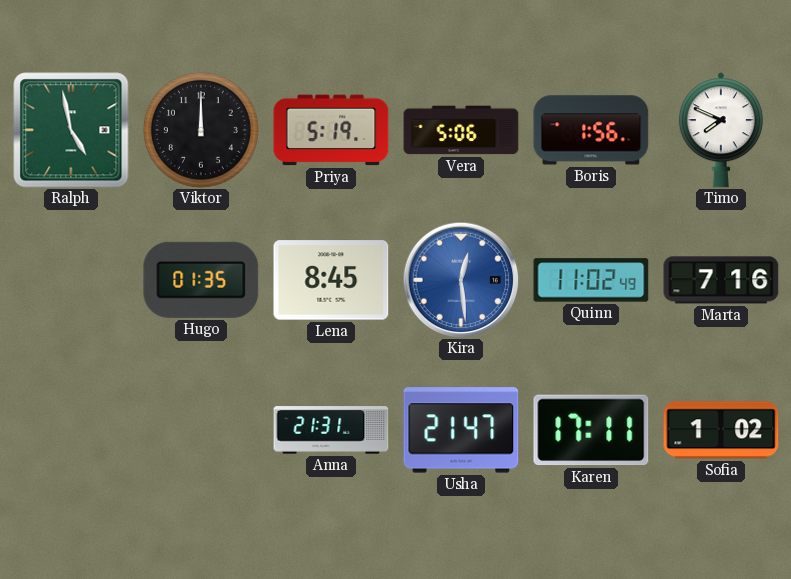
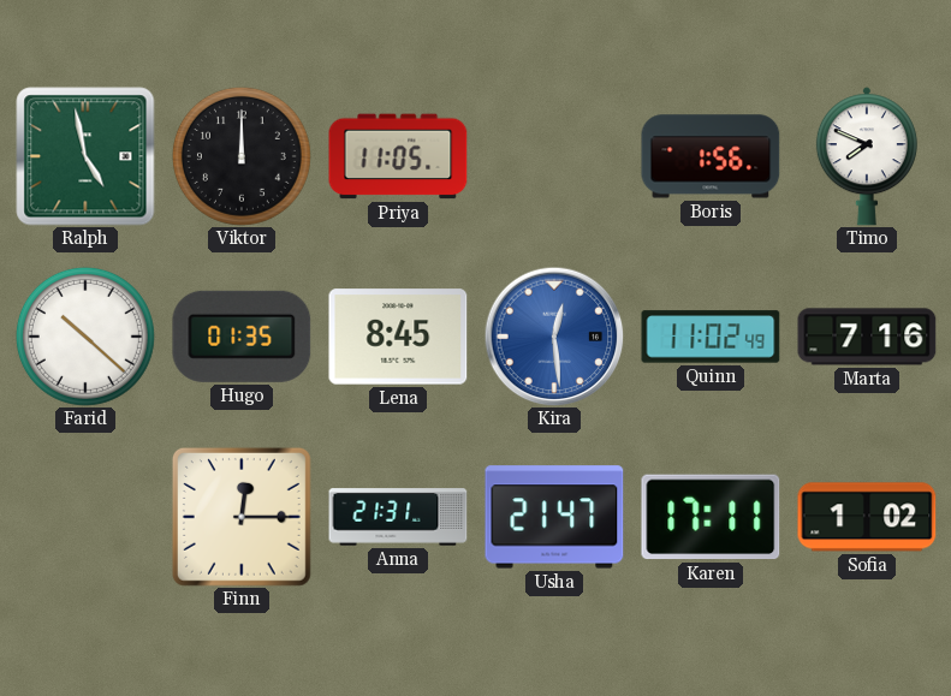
Priya: 5:19 -> 11:05
Vera: 5:06 -> none
Farid: none -> 10:22
Finn: none -> 12:15
